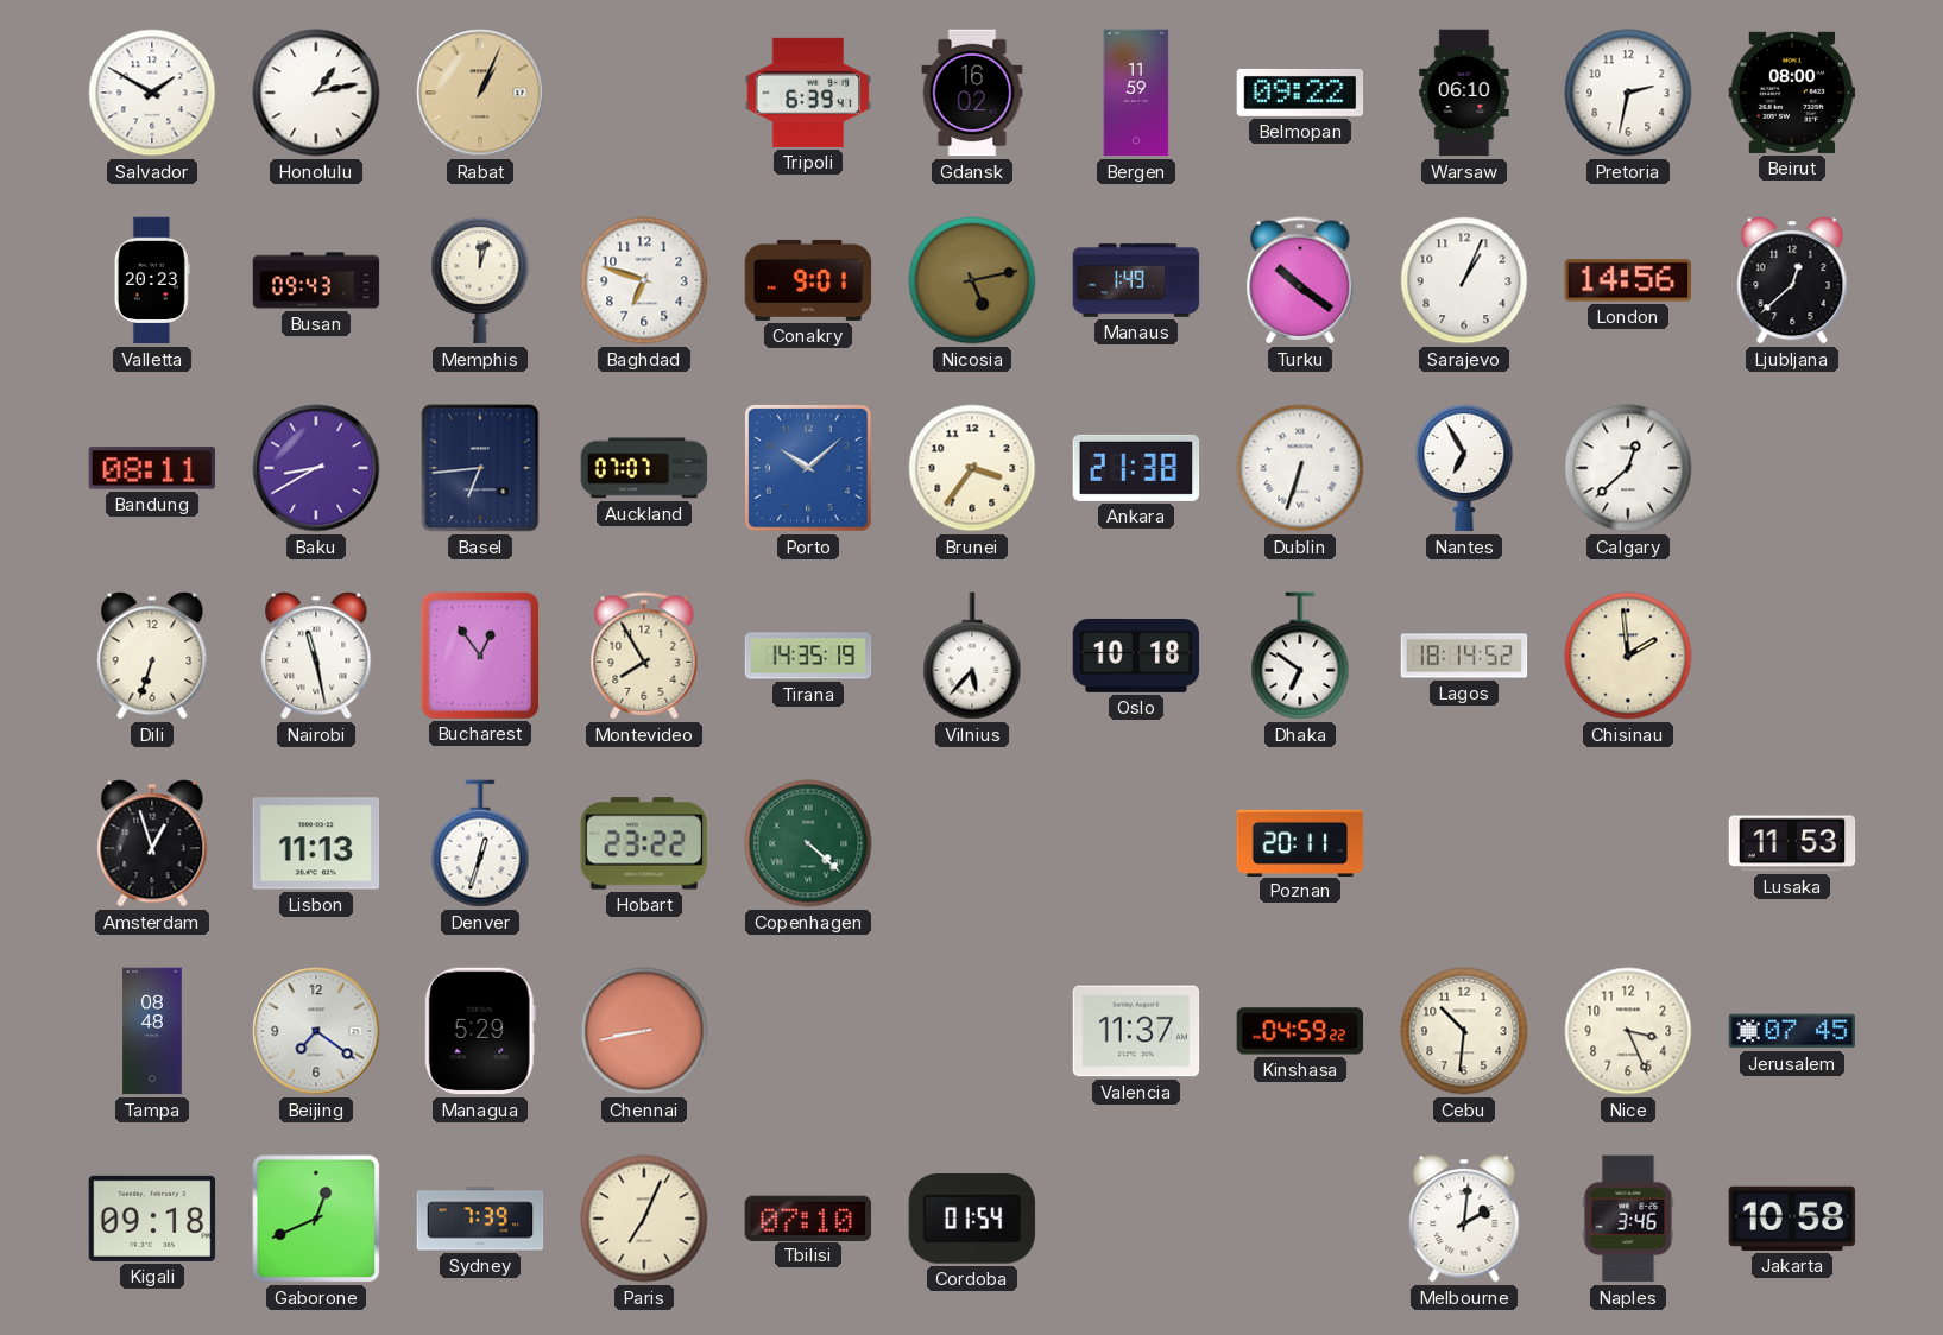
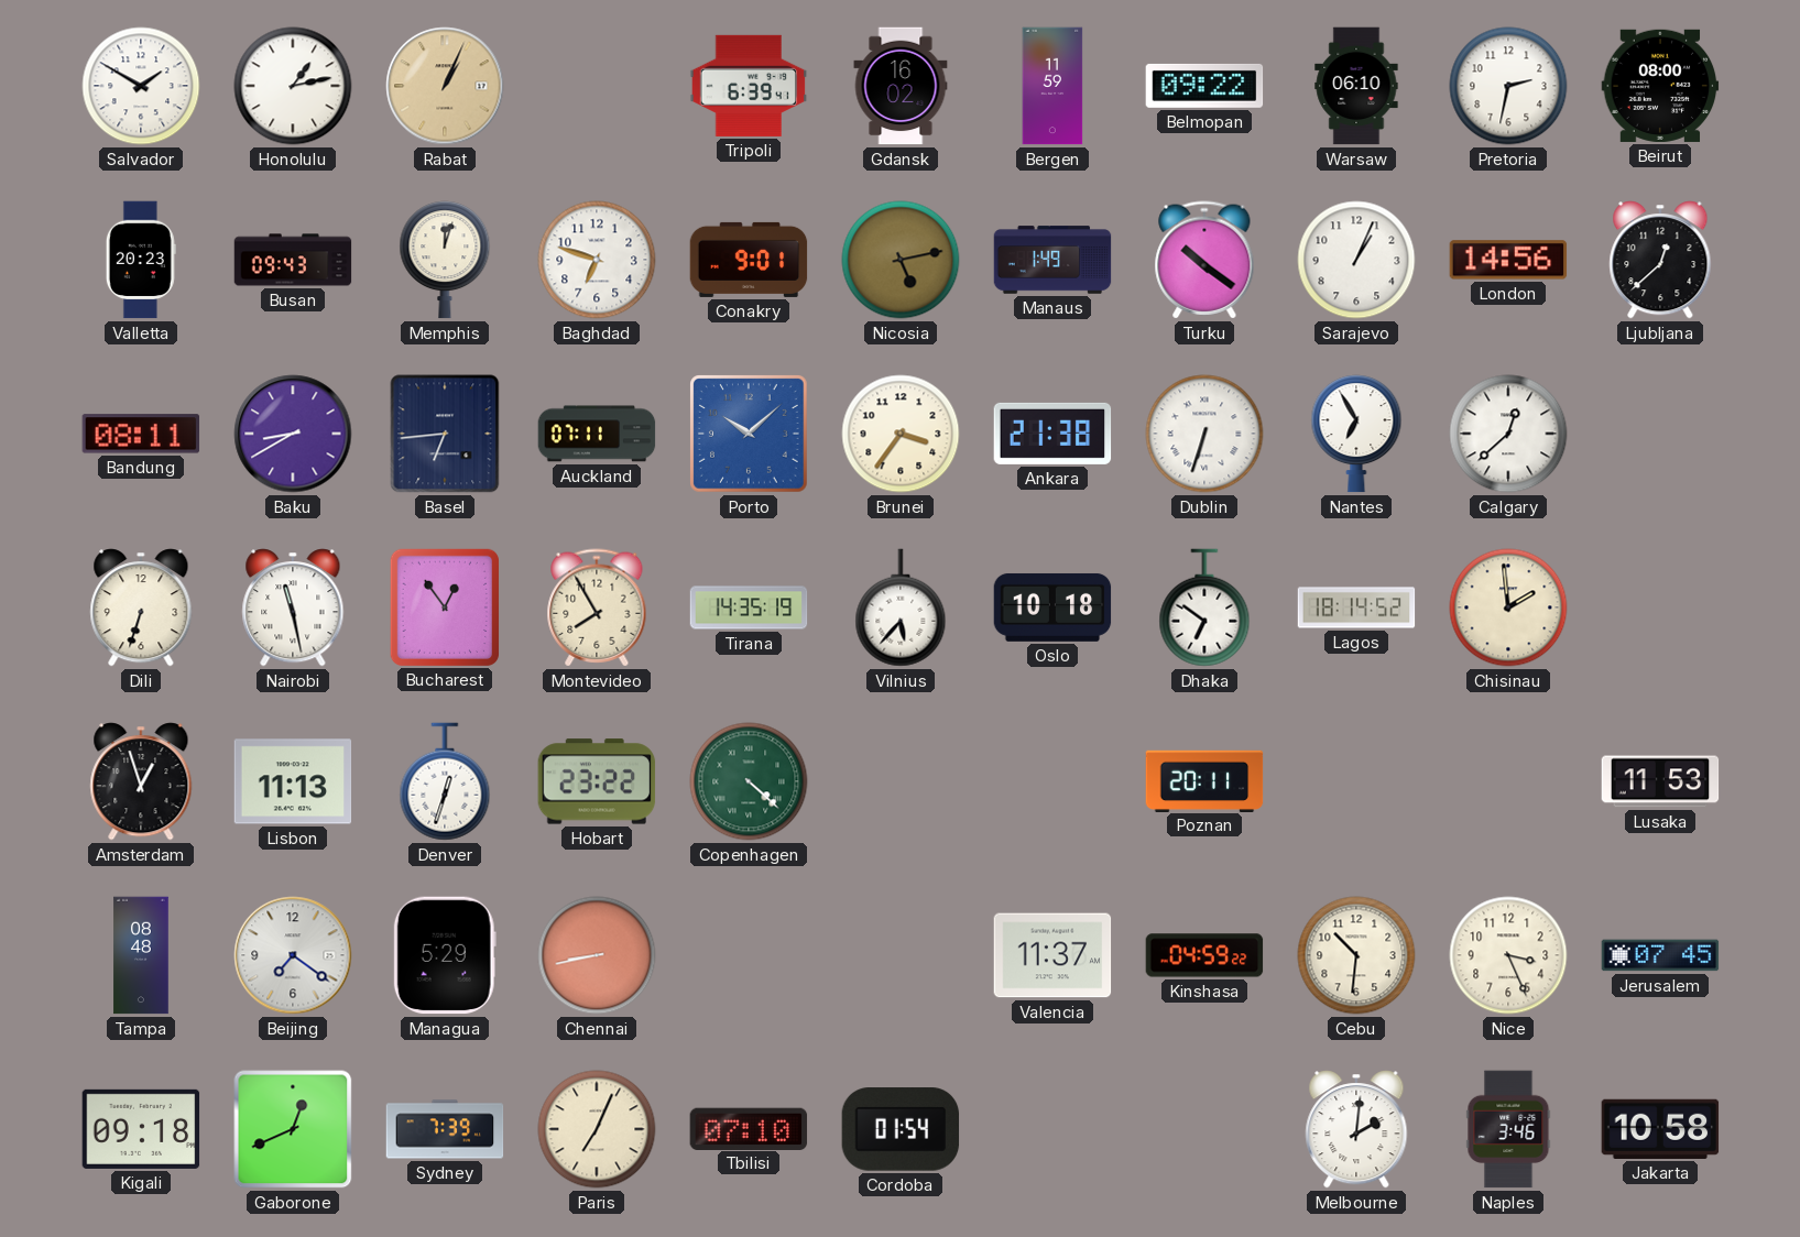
Auckland: 07:07 -> 07:11
